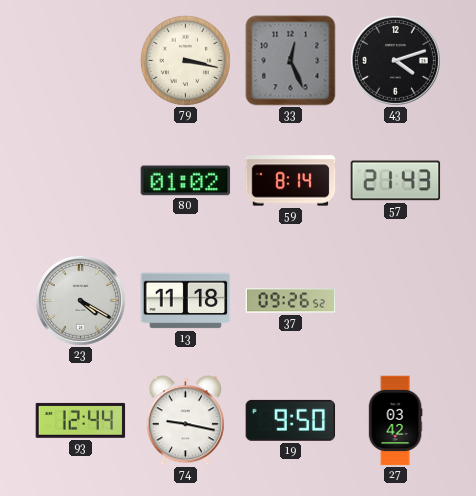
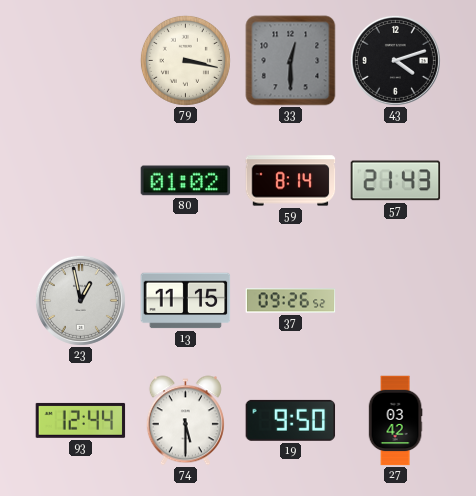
33: 12:26 -> 12:30
23: 4:20 -> 12:58
13: 11:18 -> 11:15
74: 9:17 -> 5:30
